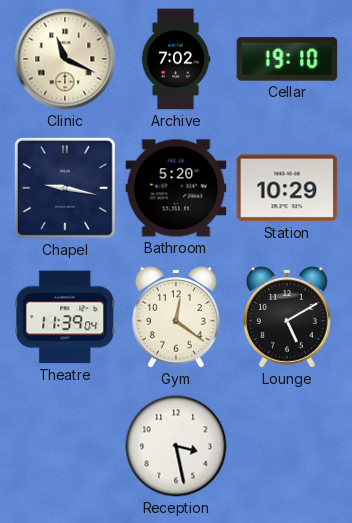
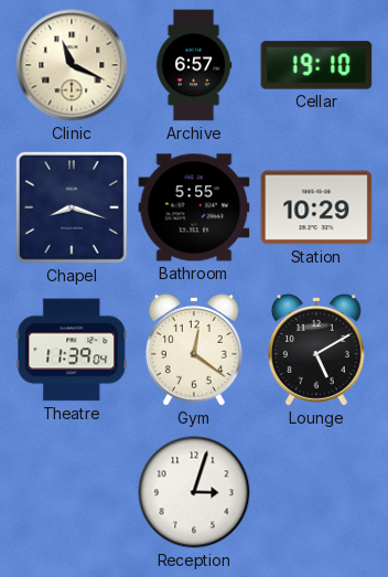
Archive: 7:02 -> 6:57
Chapel: 9:17 -> 8:18
Bathroom: 5:20 -> 5:55
Reception: 3:28 -> 3:03
